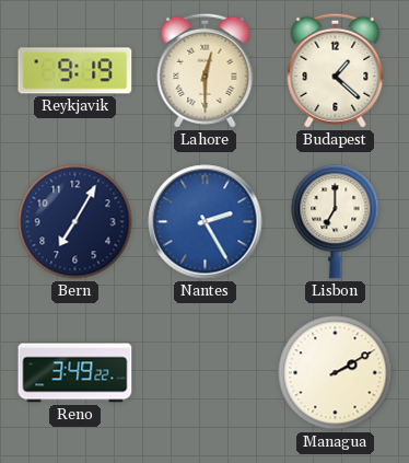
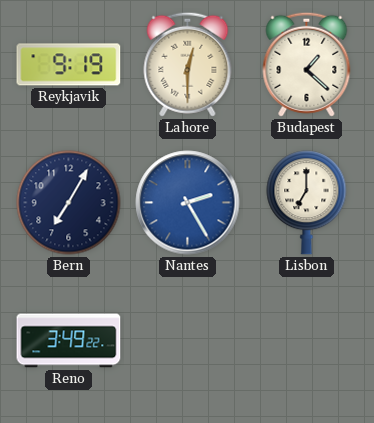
Managua: 2:10 -> none
